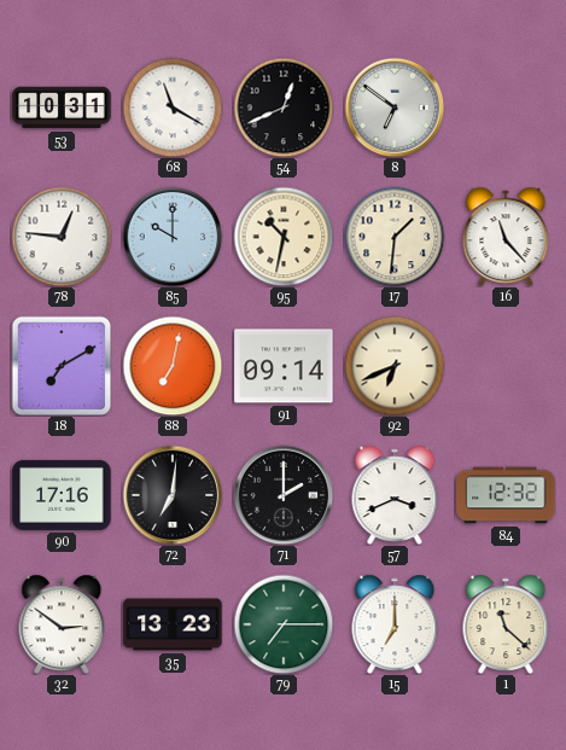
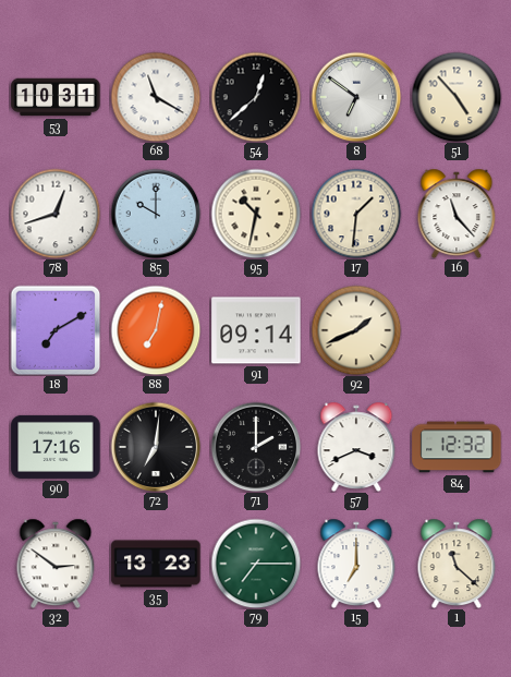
54: 12:41 -> 12:38
51: none -> 4:53
78: 12:46 -> 12:42
92: 6:41 -> 1:41
